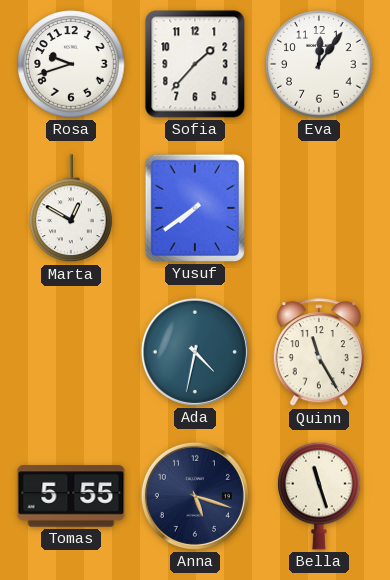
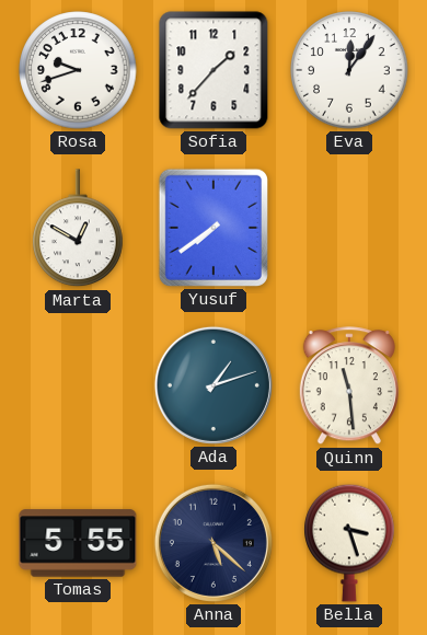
Ada: 4:32 -> 1:12
Quinn: 11:25 -> 11:29
Anna: 5:18 -> 5:22
Bella: 11:27 -> 3:27
